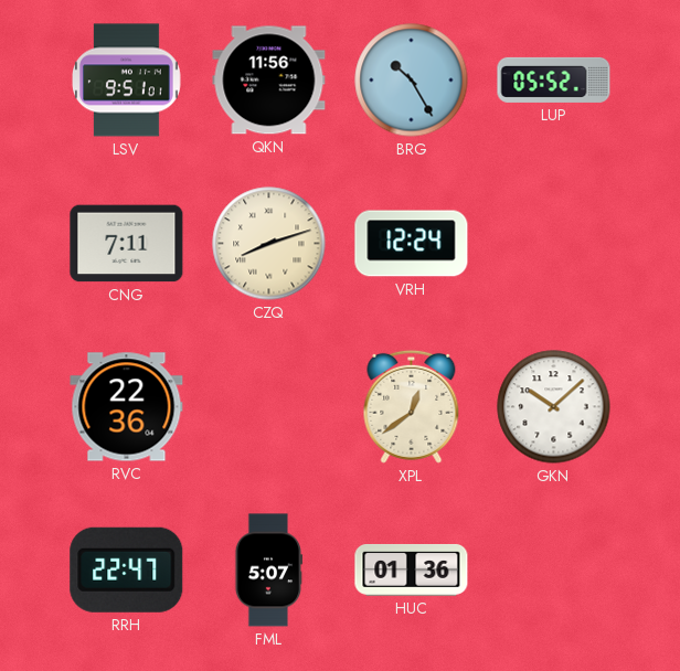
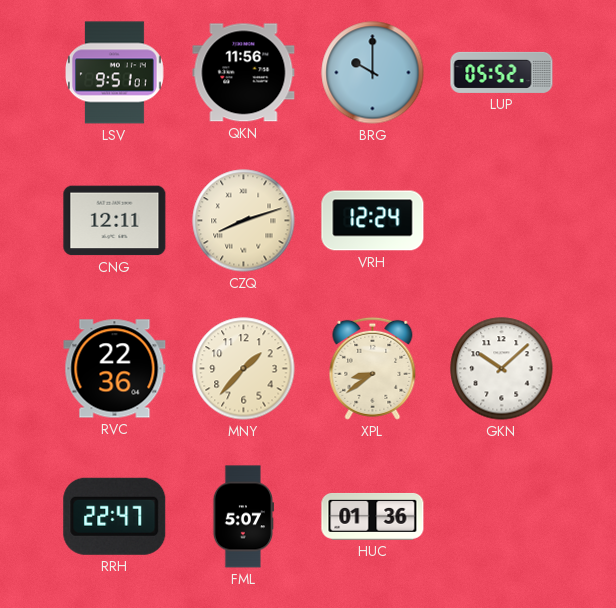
BRG: 10:25 -> 10:00
CNG: 7:11 -> 12:11
MNY: none -> 1:37
XPL: 12:39 -> 8:39
